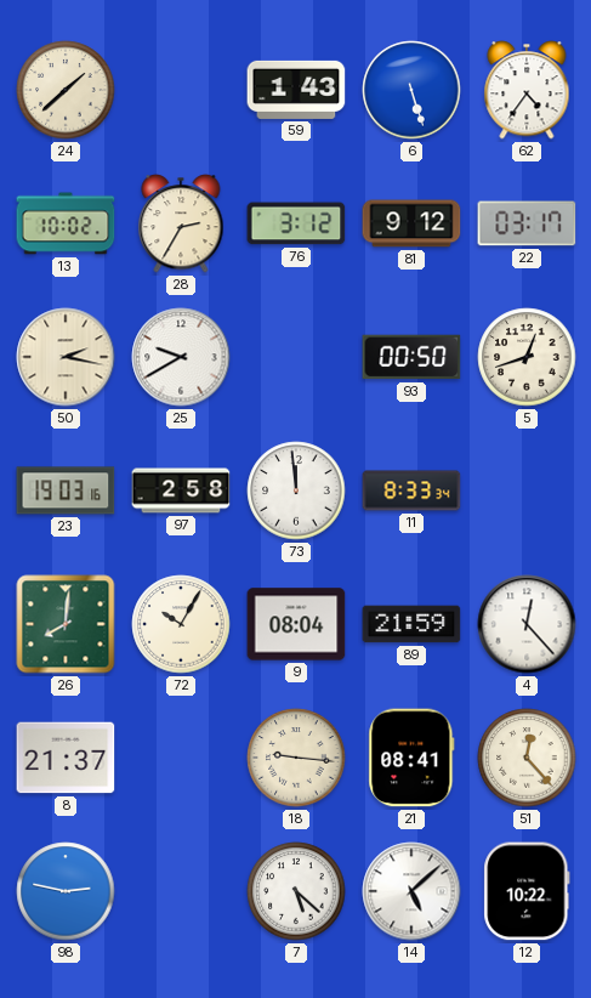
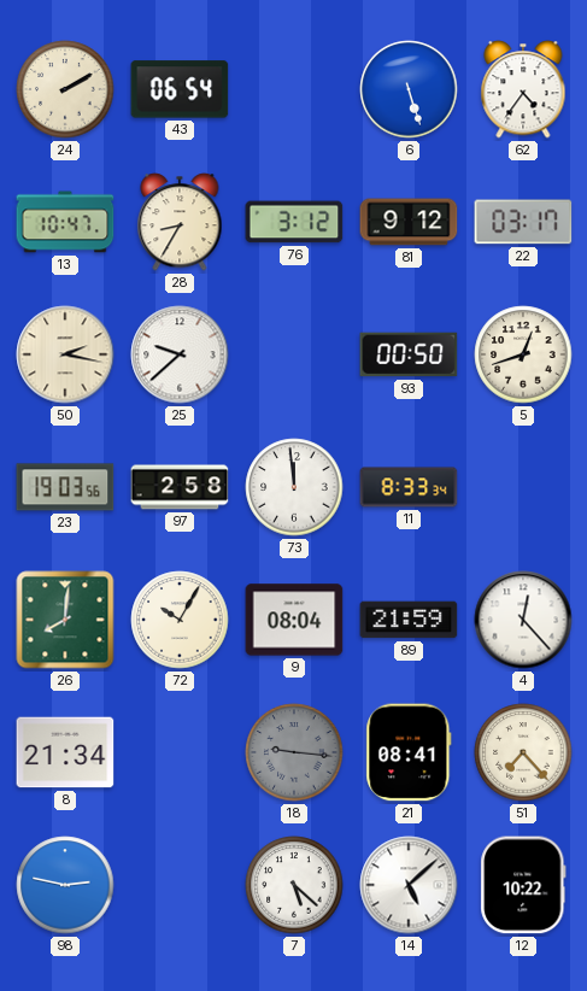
24: 1:38 -> 2:10
43: none -> 06:54
59: 1:43 -> none
13: 10:02 -> 10:47
28: 2:35 -> 8:35
25: 9:40 -> 9:38
23: 19:03:16 -> 19:03:56
8: 21:37 -> 21:34
18 dial: cream -> grey
51: 12:23 -> 7:23
